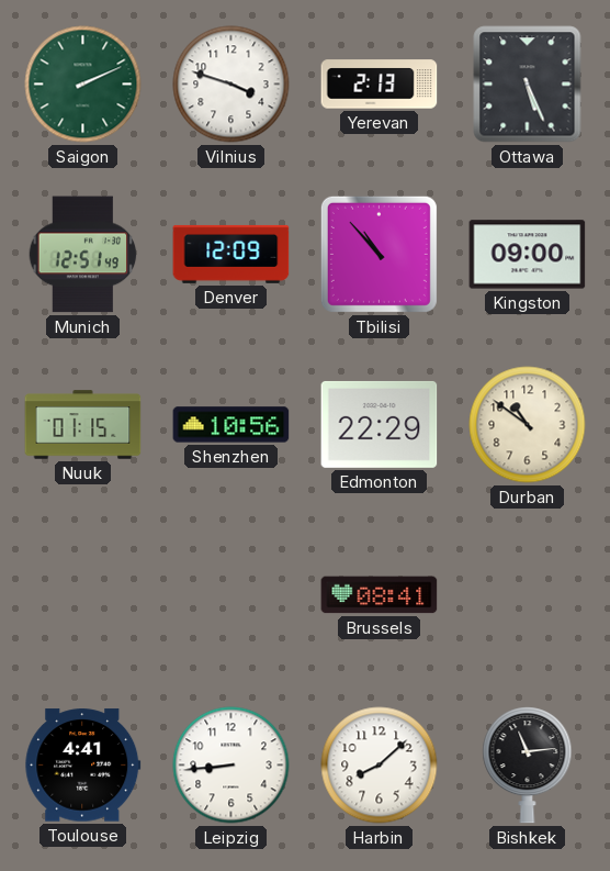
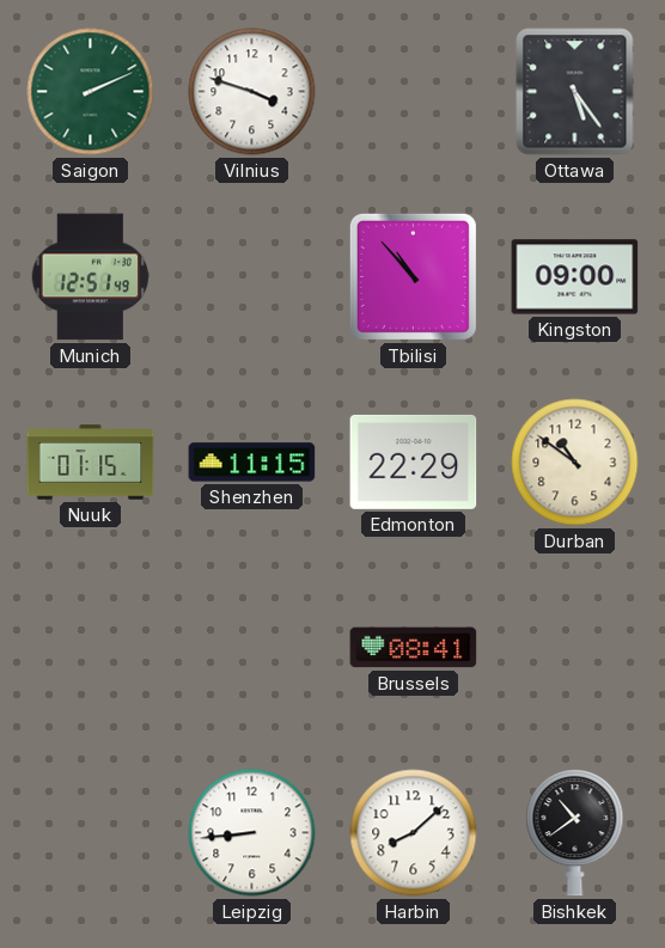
Yerevan: 2:13 -> none
Ottawa: 5:26 -> 5:24
Denver: 12:09 -> none
Shenzhen: 10:56 -> 11:15
Toulouse: 4:41 -> none
Bishkek: 11:14 -> 10:39
